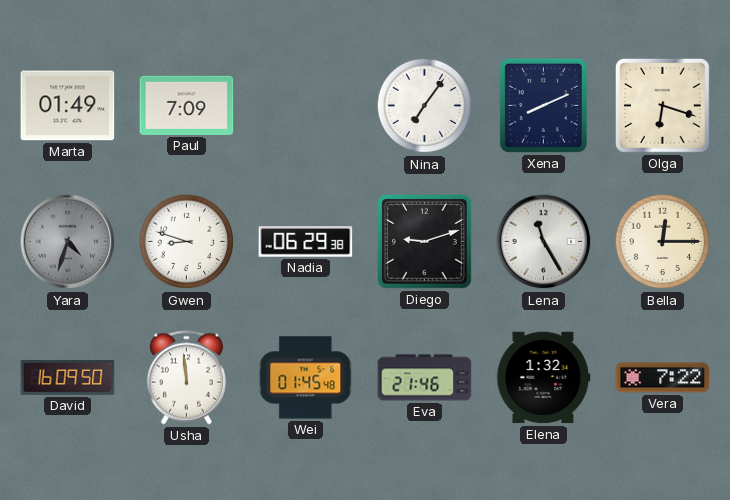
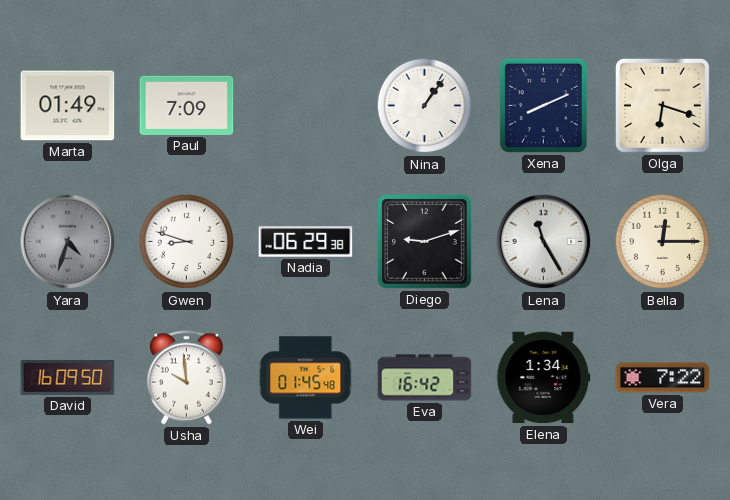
Nina: 7:06 -> 1:06
Usha: 11:59 -> 9:59
Eva: 21:46 -> 16:42
Elena: 1:32 -> 1:34
